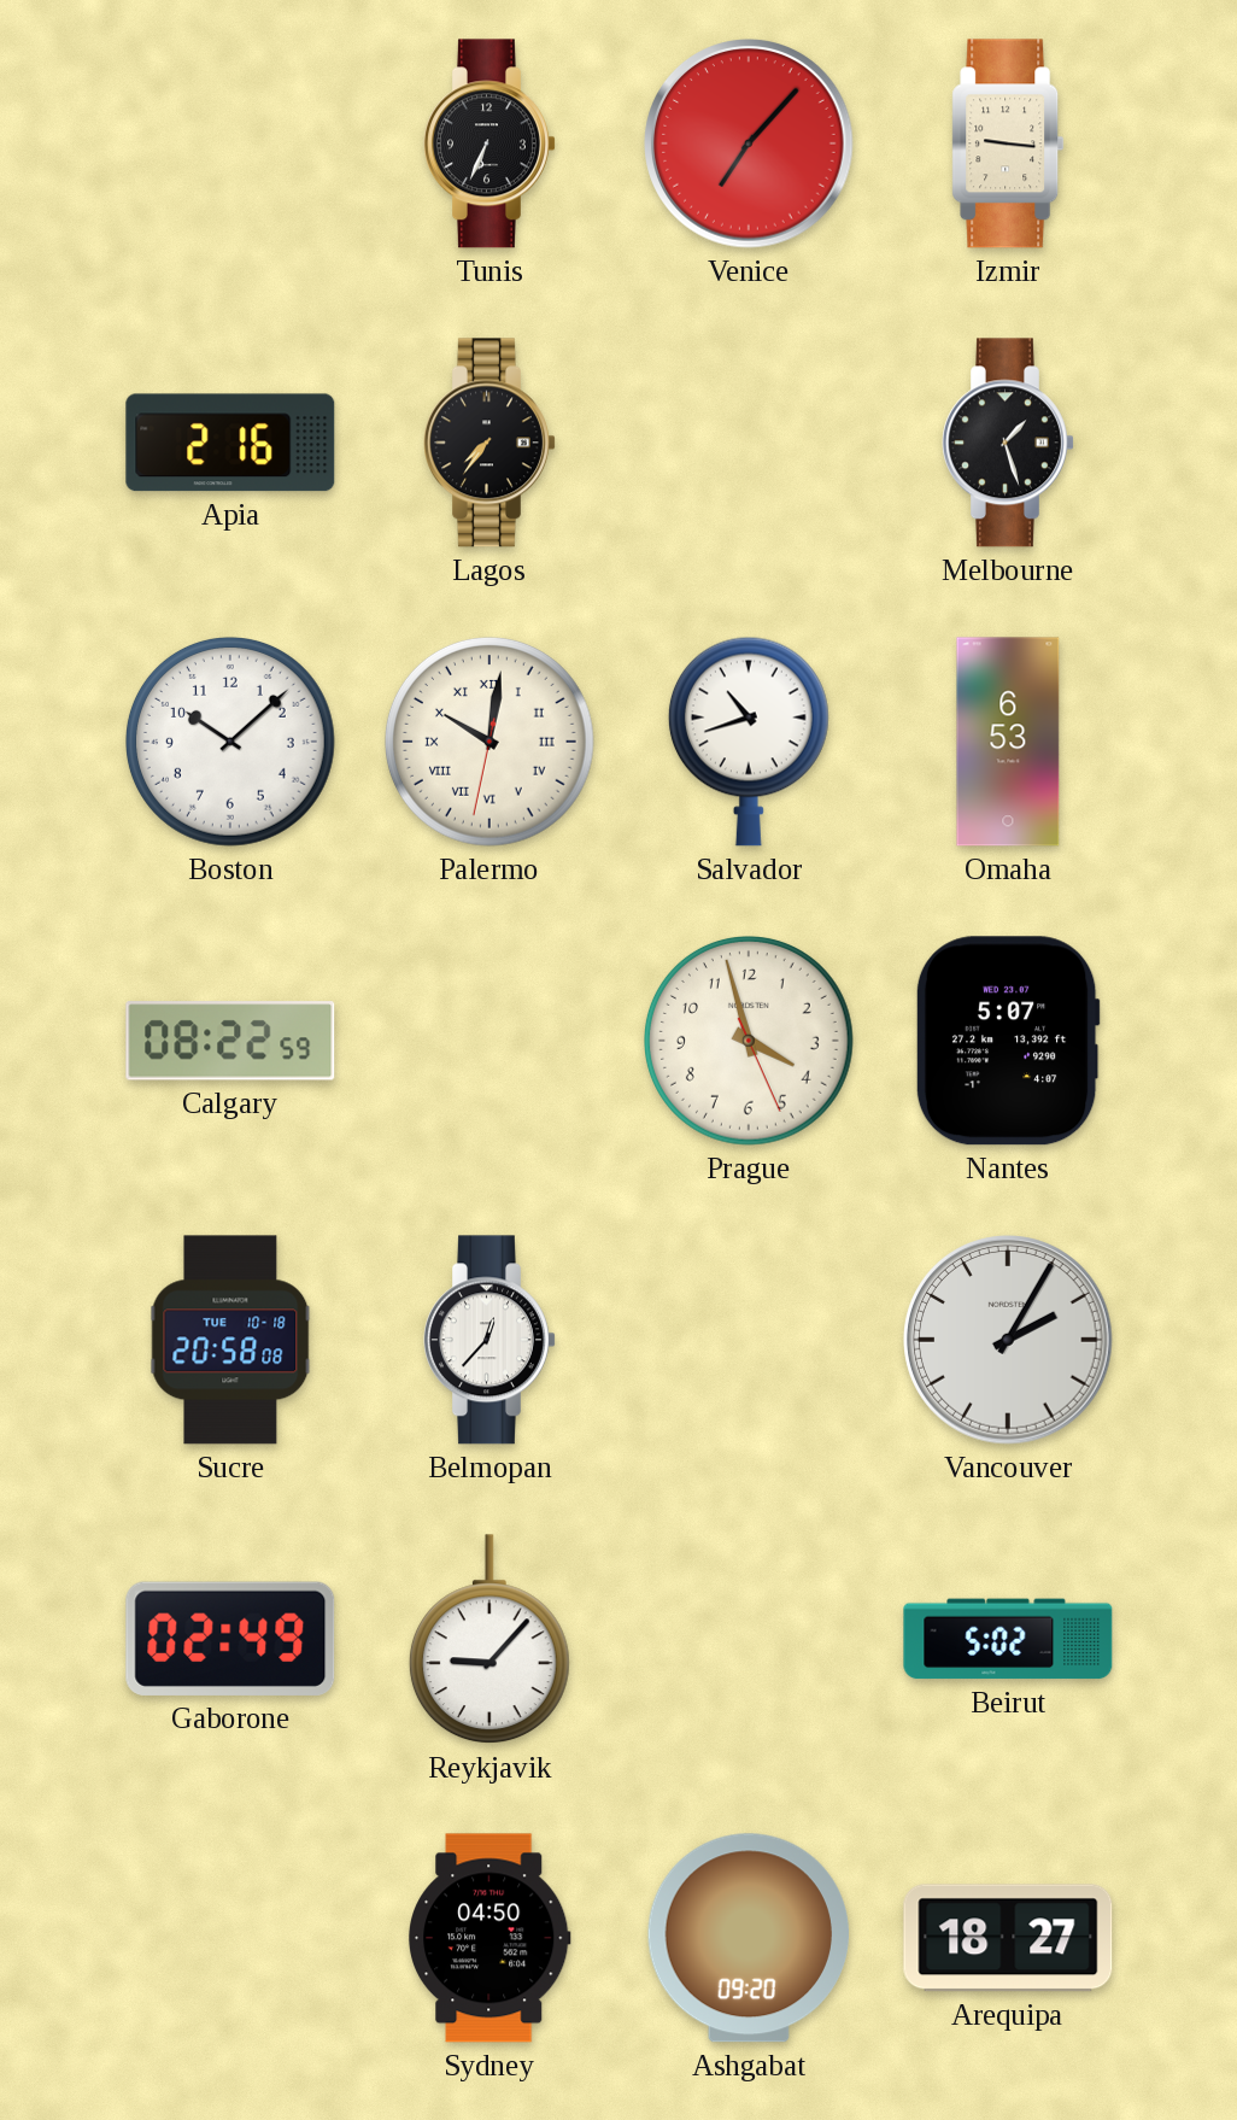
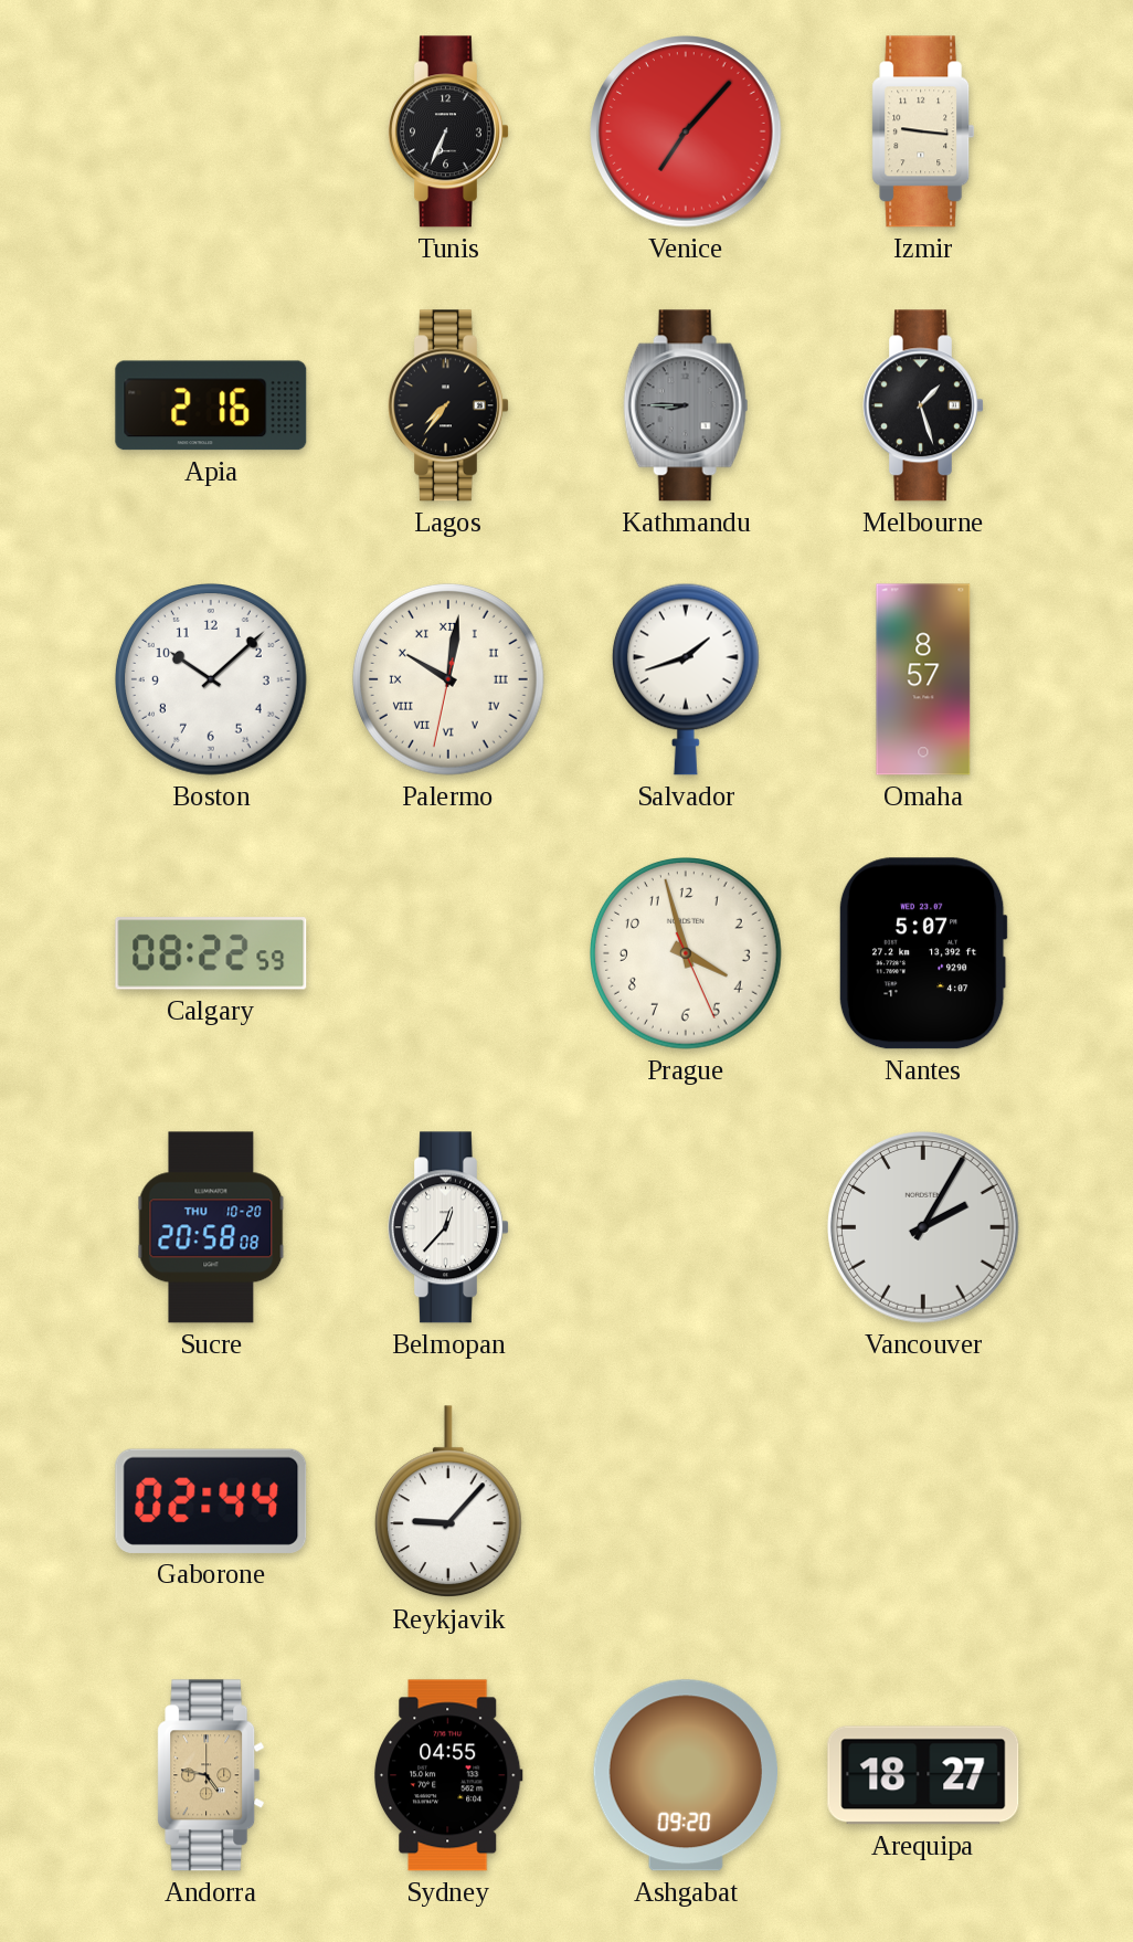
Kathmandu: none -> 8:45
Salvador: 10:42 -> 1:42
Omaha: 6:53 -> 8:57
Sucre date: TUE 10-18 -> THU 10-20
Gaborone: 02:49 -> 02:44
Beirut: 5:02 -> none
Andorra: none -> 4:47
Sydney: 04:50 -> 04:55
